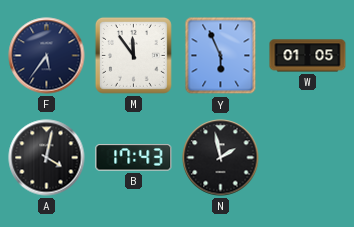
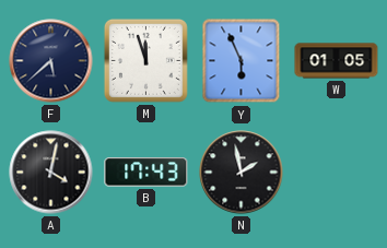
F: 5:36 -> 5:38
M: 11:54 -> 11:57
